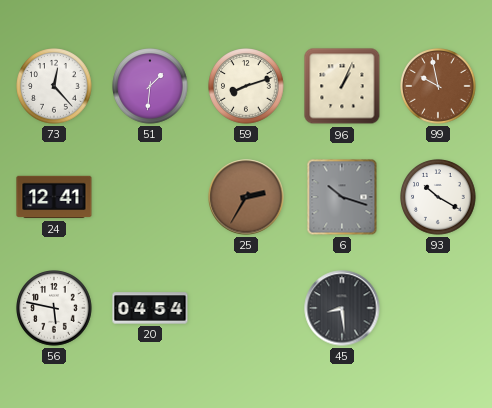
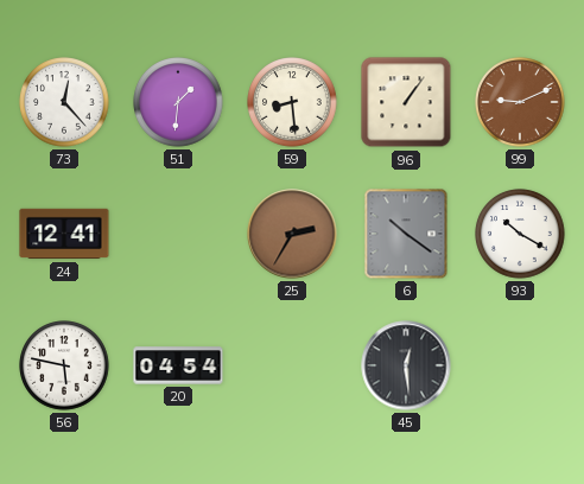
59: 8:12 -> 8:29
96: 1:04 -> 1:06
99: 9:58 -> 9:11
6: 10:18 -> 10:21
45: 8:29 -> 12:29
